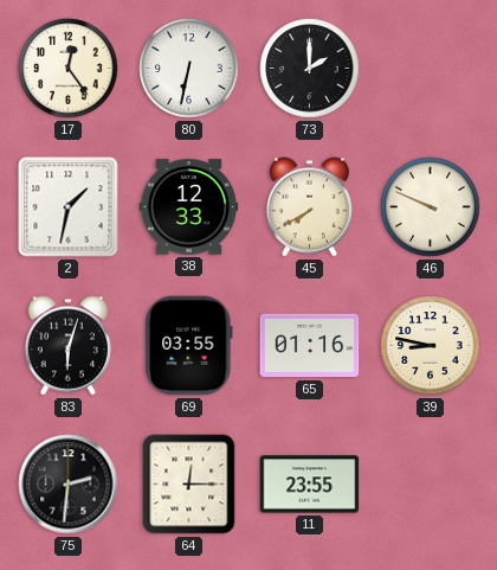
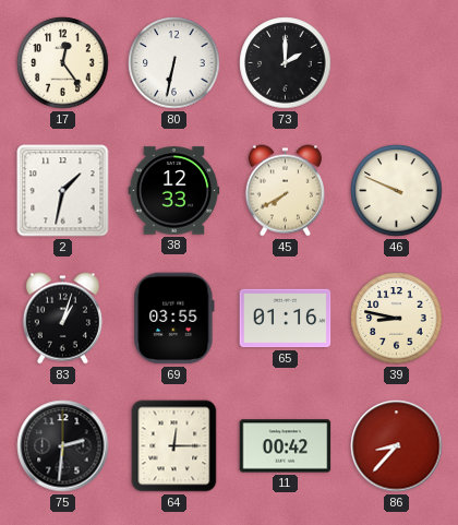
83: 6:03 -> 1:03
11: 23:55 -> 00:42
86: none -> 8:37
